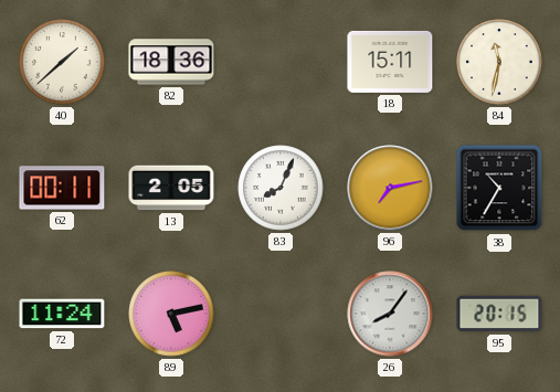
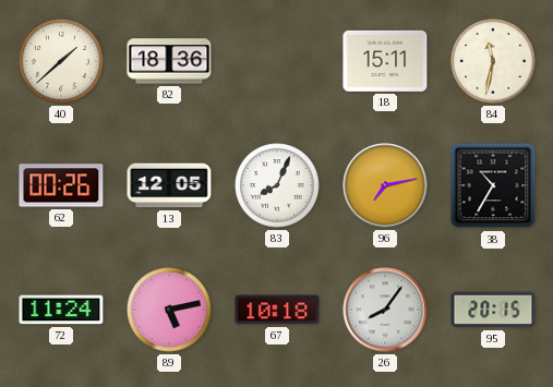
62: 00:11 -> 00:26
13: 2:05 -> 12:05
67: none -> 10:18
